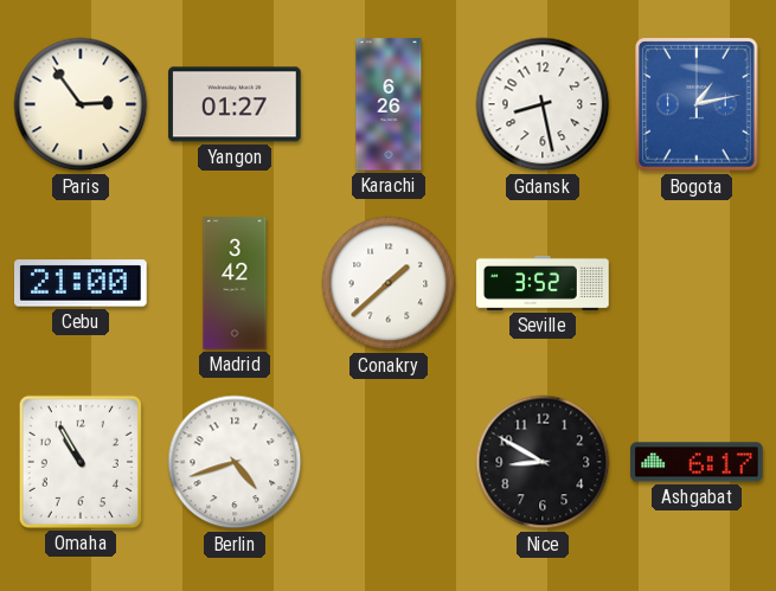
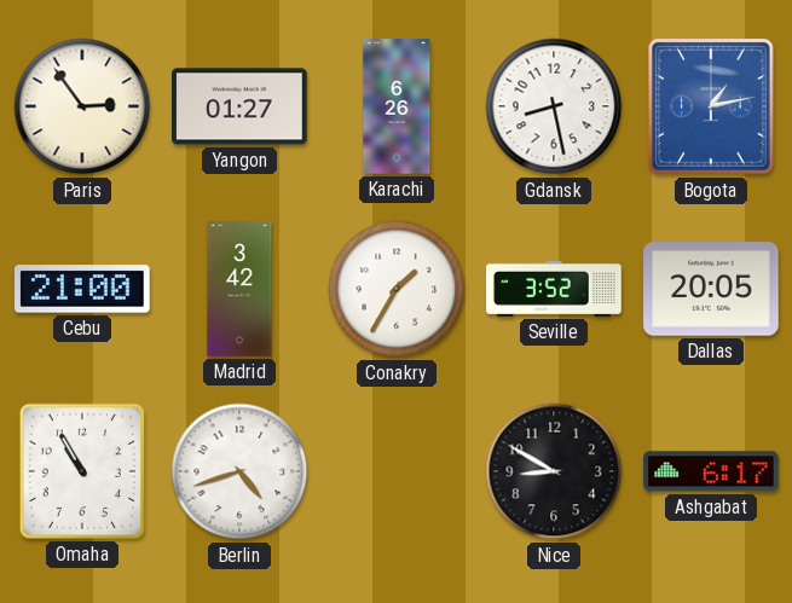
Conakry: 1:38 -> 1:35
Dallas: none -> 20:05
